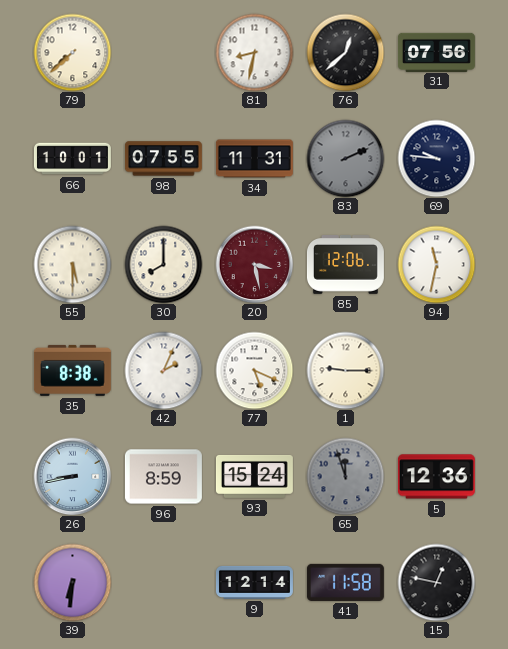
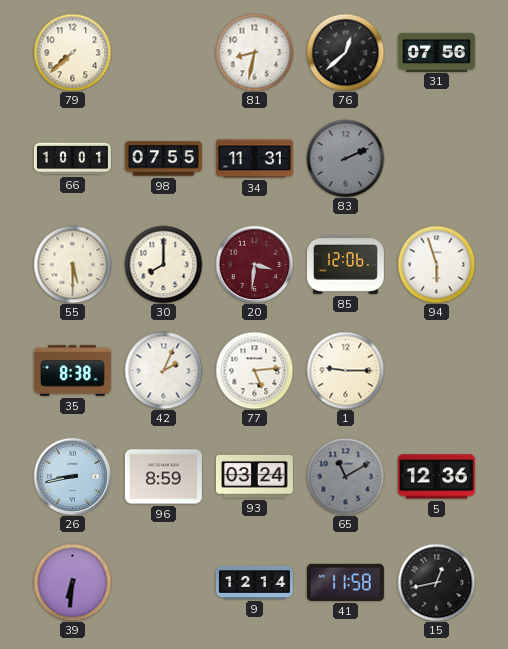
69: 9:46 -> none
20: 3:28 -> 3:31
94: 11:32 -> 5:57
77: 5:19 -> 5:14
93: 15:24 -> 03:24
65: 11:57 -> 11:10
15: 12:47 -> 12:43
